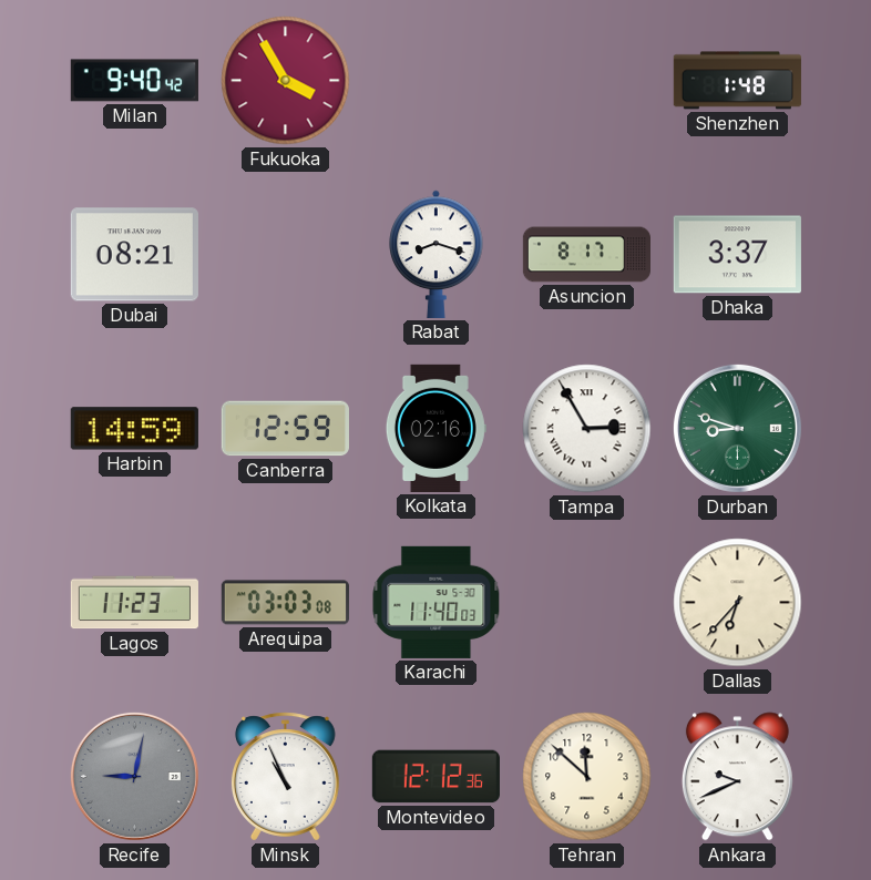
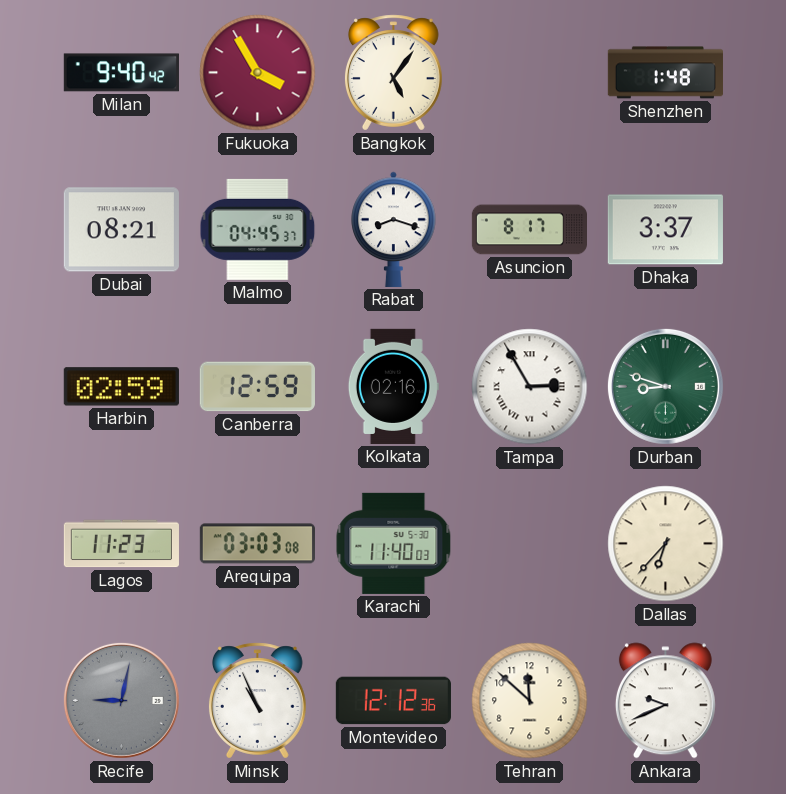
Bangkok: none -> 5:06
Malmo: none -> 04:45
Harbin: 14:59 -> 02:59
